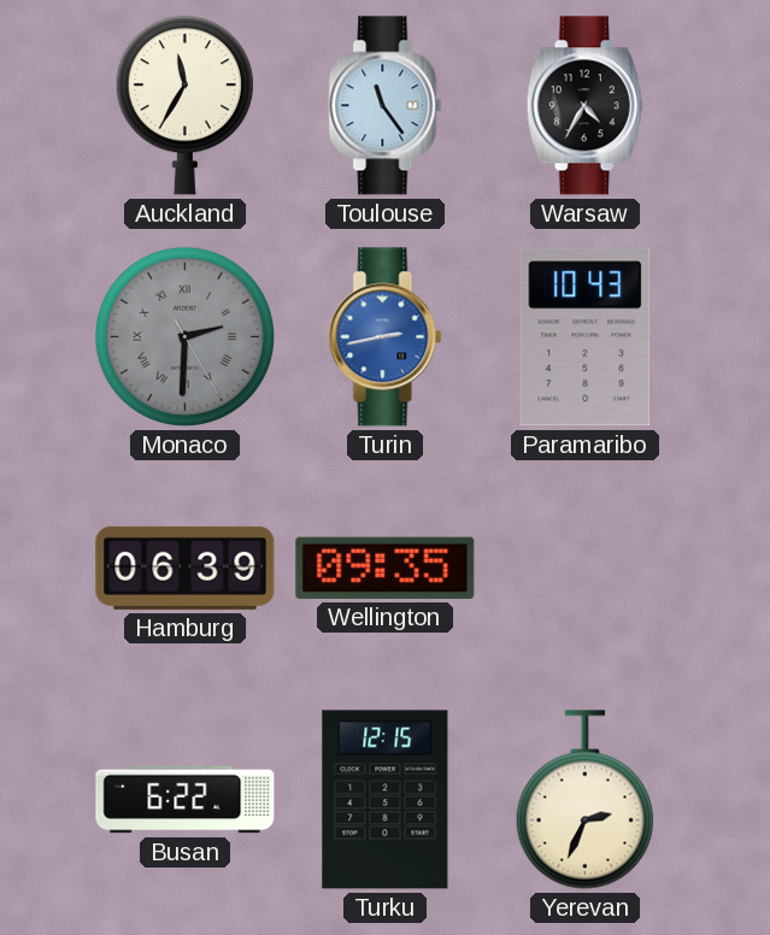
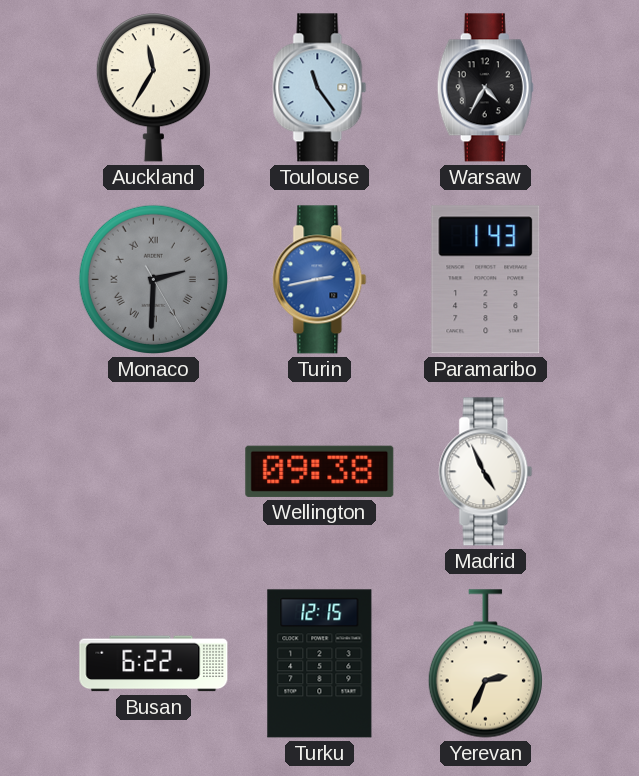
Paramaribo: 10:43 -> 1:43
Hamburg: 06:39 -> none
Wellington: 09:35 -> 09:38
Madrid: none -> 4:56
